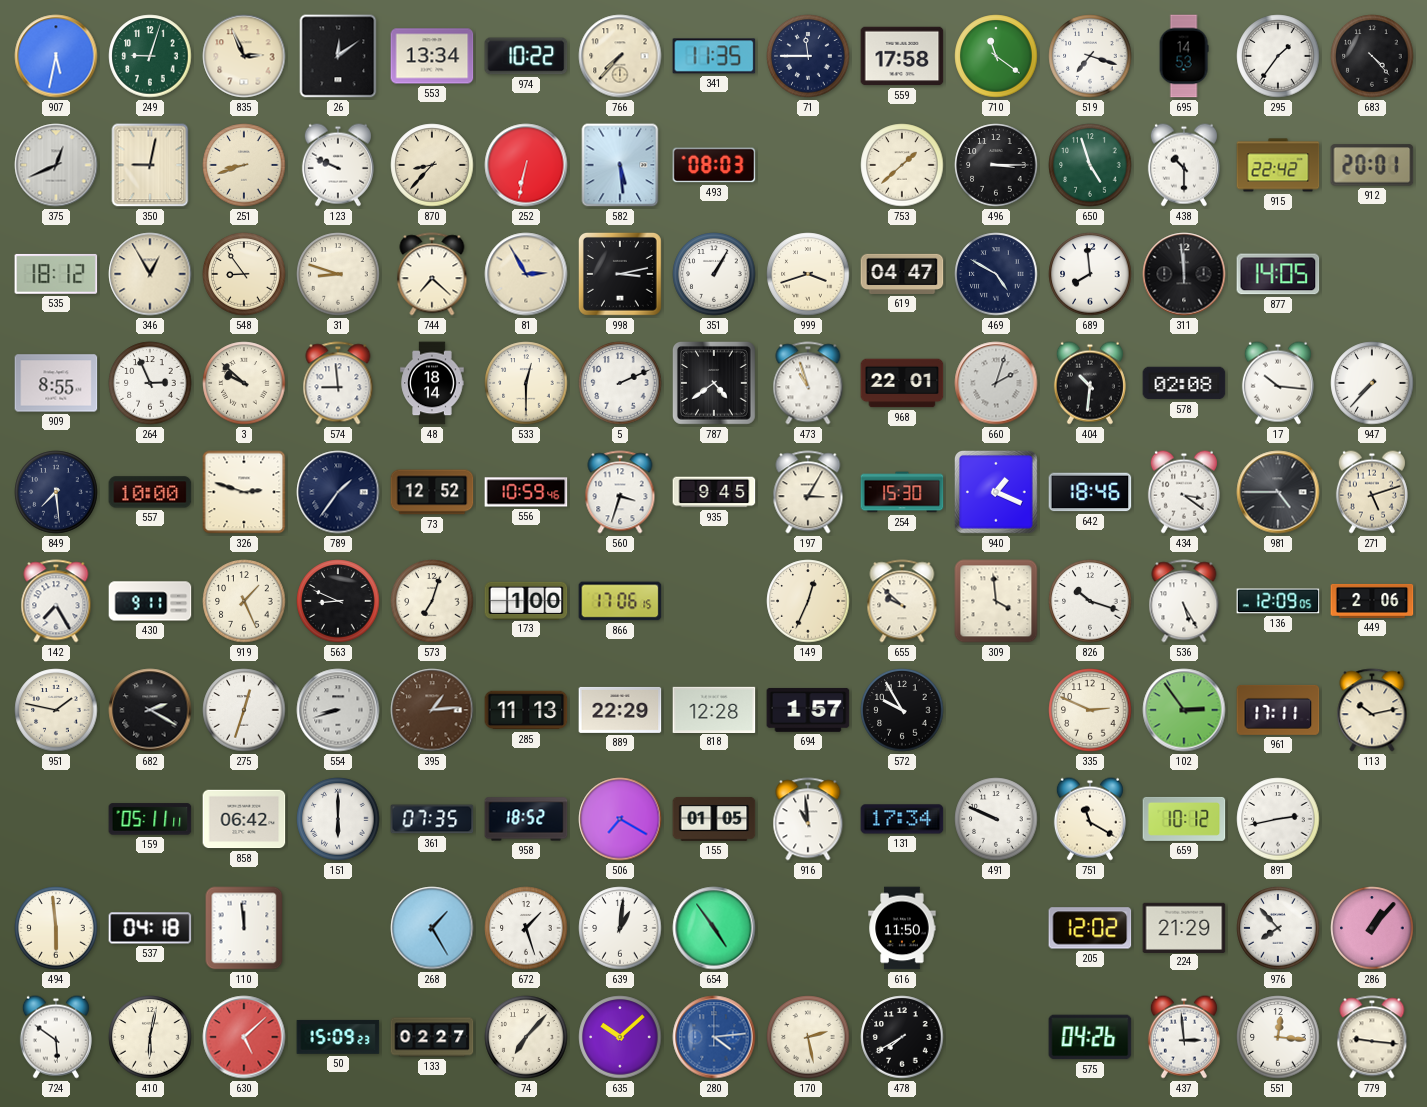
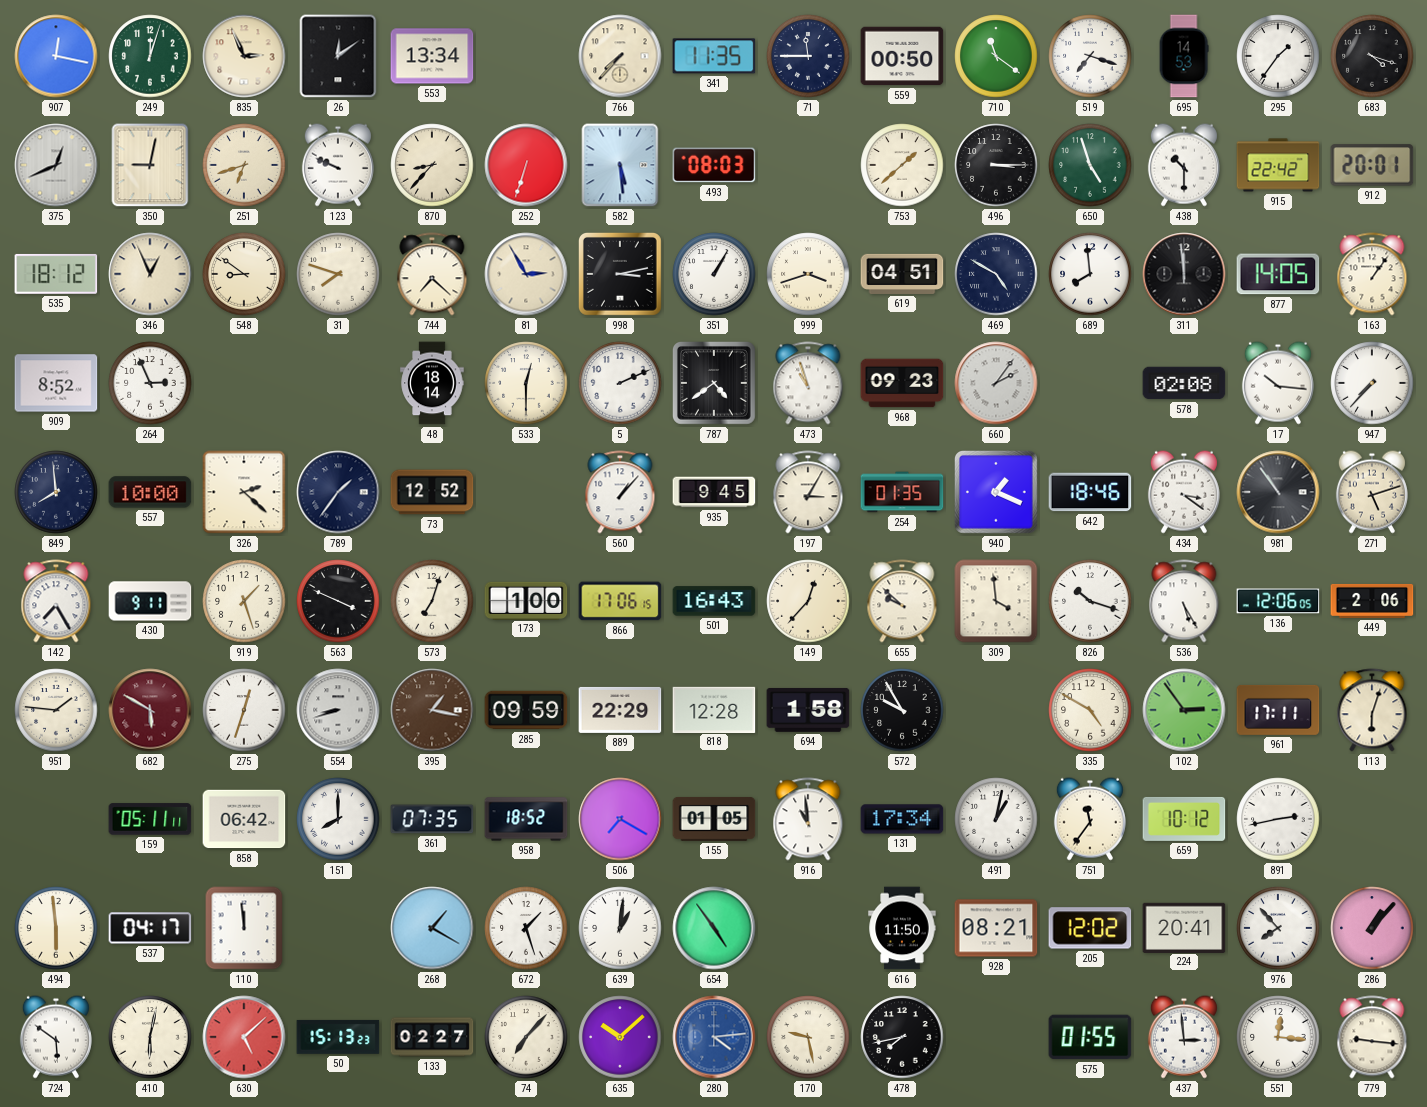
907: 5:32 -> 12:17
249: 9:03 -> 12:03
974: 10:22 -> none
559: 17:58 -> 00:50
683: 4:23 -> 4:18
251: 8:42 -> 6:42
252: 6:32 -> 6:33
346: 12:55 -> 12:56
548: 8:54 -> 8:51
31: 8:48 -> 7:48
619: 04:47 -> 04:51
163: none -> 1:06
909: 8:55 -> 8:52
3: 9:52 -> none
574: 8:59 -> none
968: 22:01 -> 09:23
660: 2:03 -> 2:06
404: 10:31 -> none
849: 7:29 -> 7:59
326: 2:48 -> 2:22
556: 10:59 -> none
560: 3:33 -> 1:07
254: 15:30 -> 01:35
981: 4:45 -> 10:54
919: 1:26 -> 1:27
563: 8:49 -> 3:49
501: none -> 16:43
149: 12:34 -> 12:37
136: 12:09 -> 12:06
951: 1:47 -> 1:46
682: 2:20 -> 5:50
682 dial: black -> burgundy
395: 1:14 -> 1:17
285: 11:13 -> 09:59
694: 1:57 -> 1:58
335: 2:49 -> 4:50
113: 10:13 -> 6:03
151: 6:00 -> 8:00
491: 9:49 -> 1:02
751: 11:20 -> 11:36
537: 04:18 -> 04:17
268: 1:25 -> 1:20
928: none -> 08:21
224: 21:29 -> 20:41
50: 15:09 -> 15:13
170: 2:28 -> 9:28
478: 7:40 -> 7:43
575: 04:26 -> 01:55
